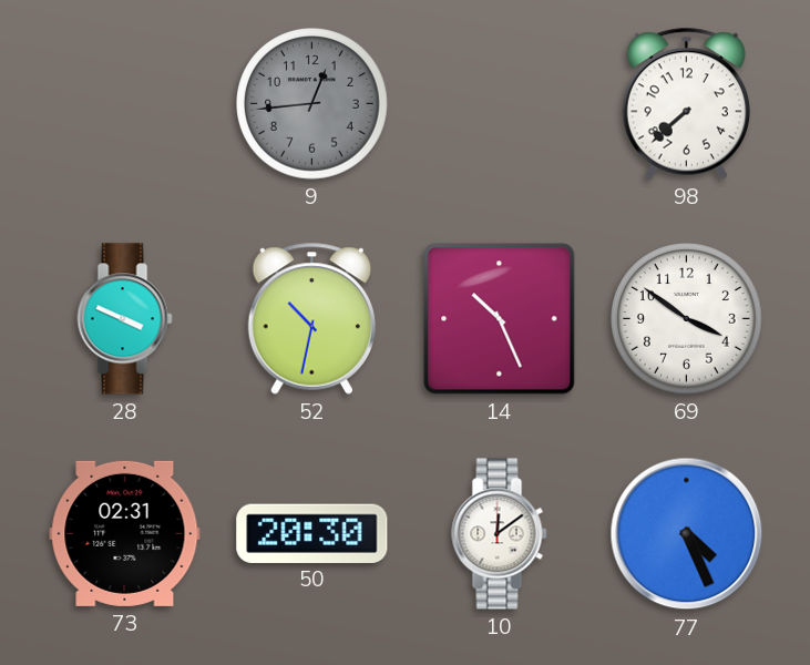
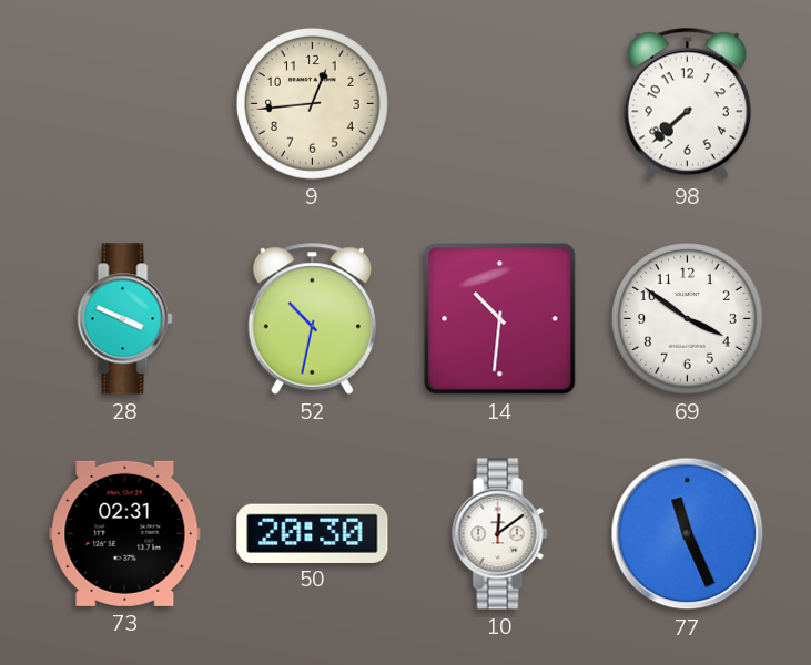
9 dial: grey -> cream
14: 10:26 -> 10:31
77: 4:26 -> 11:26
